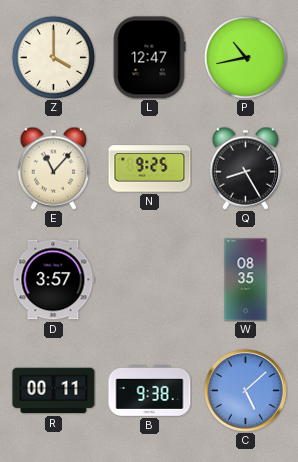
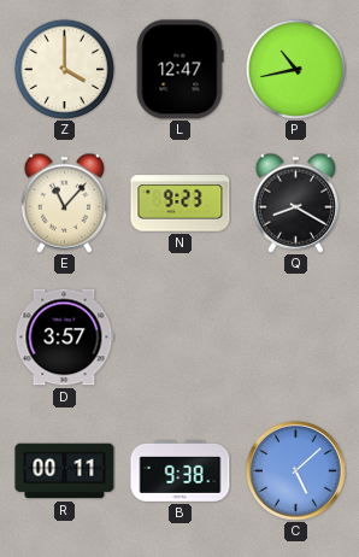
N: 9:25 -> 9:23
Q: 8:25 -> 8:20
W: 08:35 -> none
